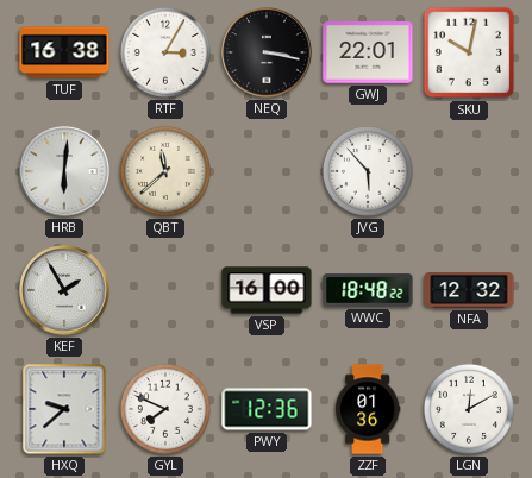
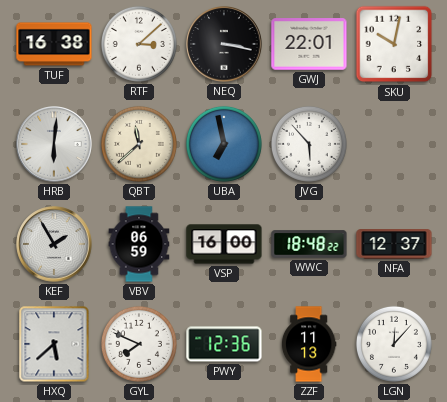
RTF: 3:05 -> 3:08
UBA: none -> 6:58
VBV: none -> 06:59
NFA: 12:32 -> 12:37
HXQ: 9:38 -> 5:38
ZZF: 01:36 -> 11:13
LGN: 12:10 -> 12:07
